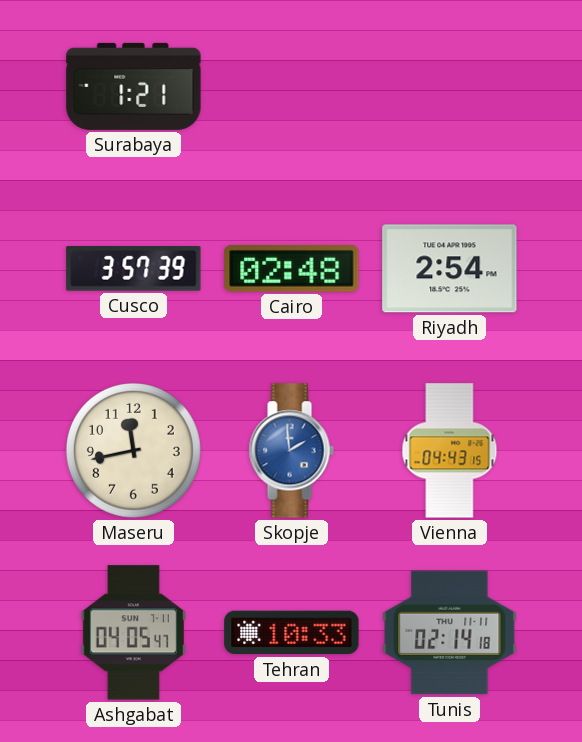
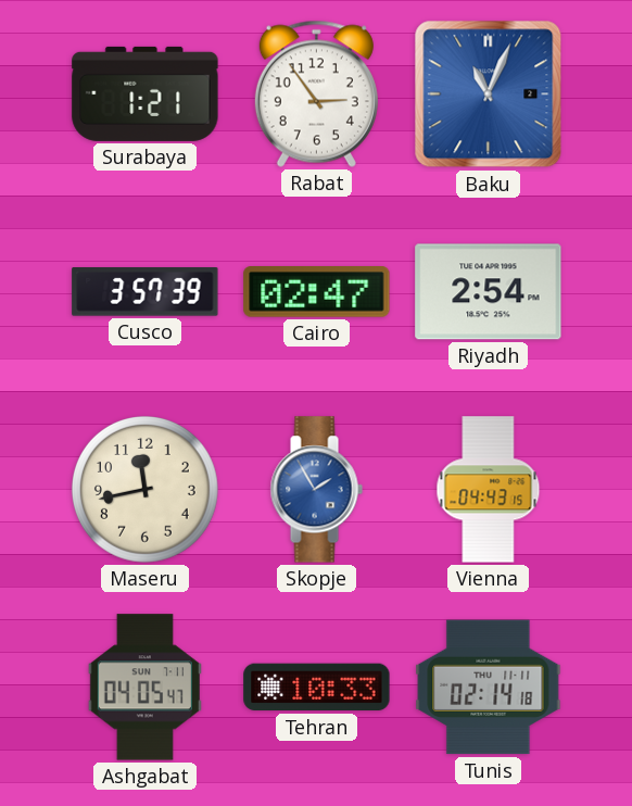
Rabat: none -> 2:54
Baku: none -> 11:04
Cairo: 02:48 -> 02:47
Skopje: 1:59 -> 1:55
